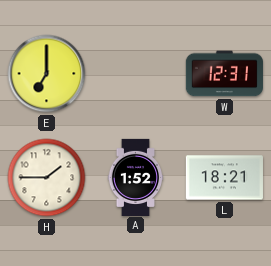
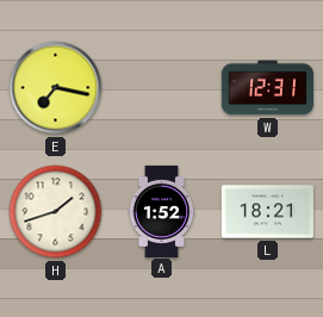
E: 7:00 -> 7:17
H: 1:45 -> 1:42
